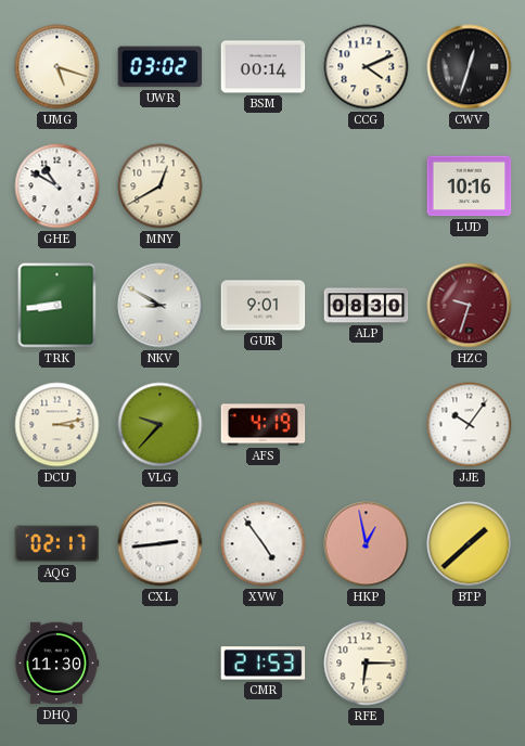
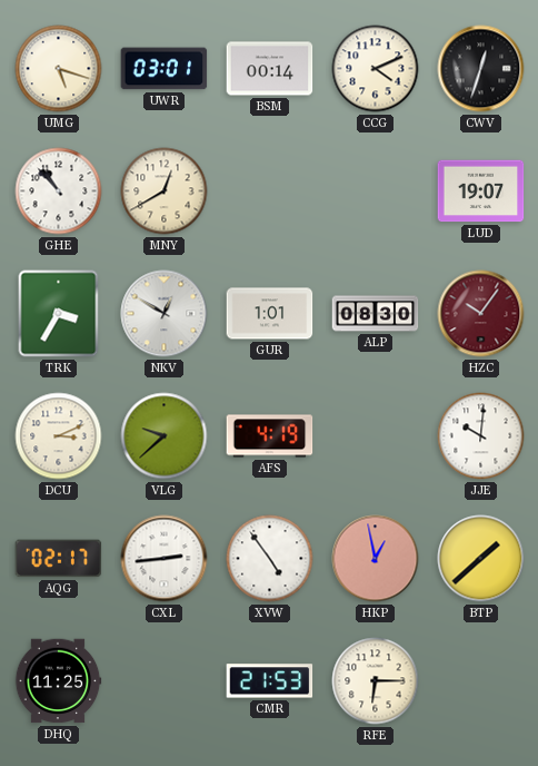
UWR: 03:02 -> 03:01
GHE: 10:50 -> 10:53
LUD: 10:16 -> 19:07
TRK: 8:44 -> 3:35
NKV: 8:50 -> 12:50
GUR: 9:01 -> 1:01
HZC: 9:33 -> 10:06
DCU: 3:13 -> 3:11
VLG: 9:37 -> 9:38
JJE: 10:06 -> 10:01
DHQ: 11:30 -> 11:25
